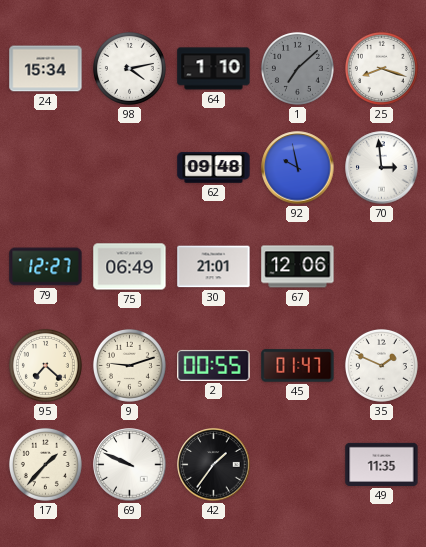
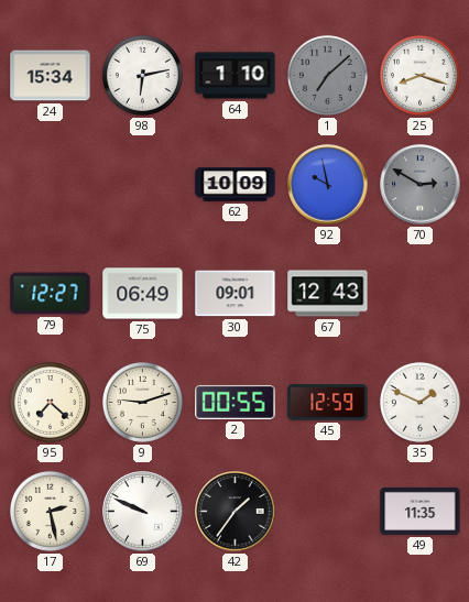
98: 4:13 -> 6:13
62: 09:48 -> 10:09
70: 2:59 -> 2:50
70 dial: white -> grey
30: 21:01 -> 09:01
67: 12:06 -> 12:43
45: 01:47 -> 12:59
17: 1:37 -> 2:28
